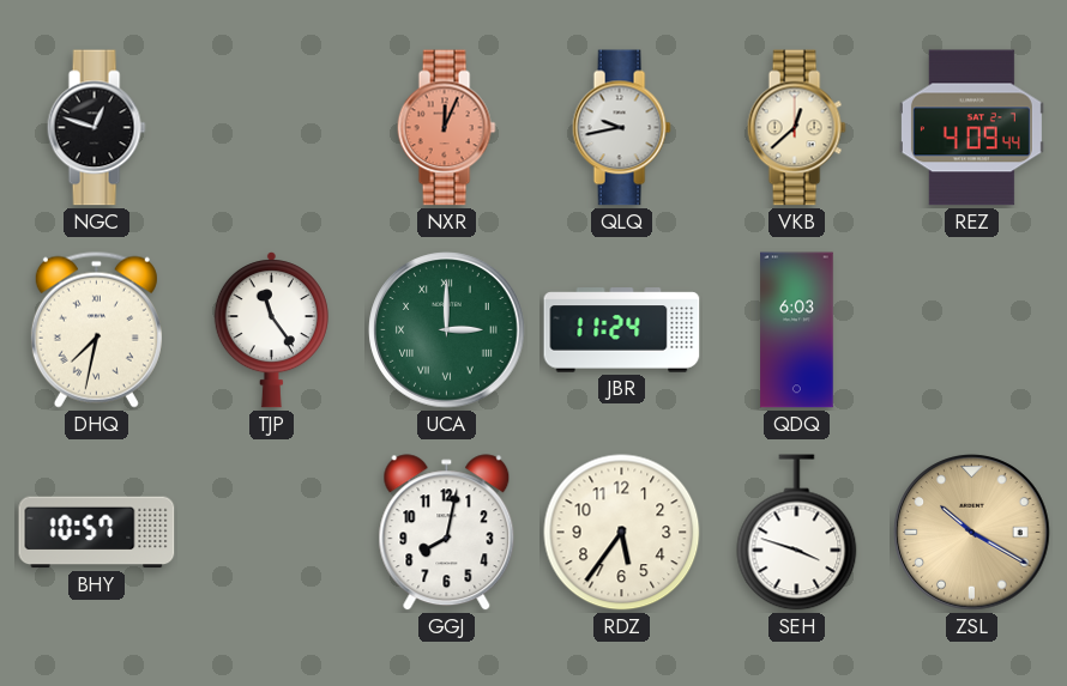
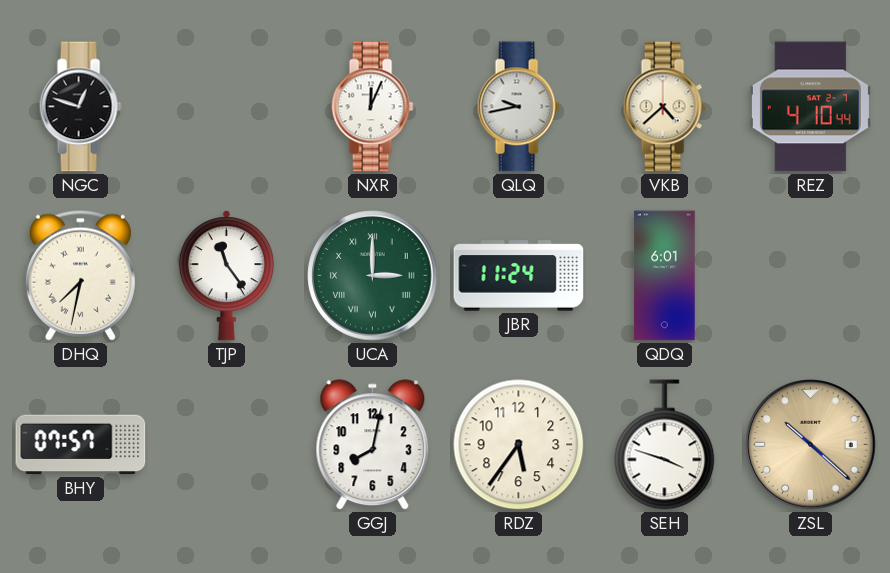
NXR dial: salmon -> white
VKB: 12:38 -> 4:38
REZ: 4:09 -> 4:10
QDQ: 6:03 -> 6:01
BHY: 10:57 -> 07:57
ZSL: 10:20 -> 10:22
